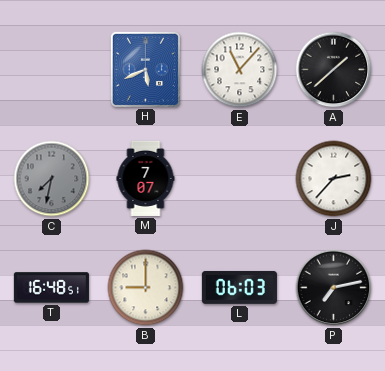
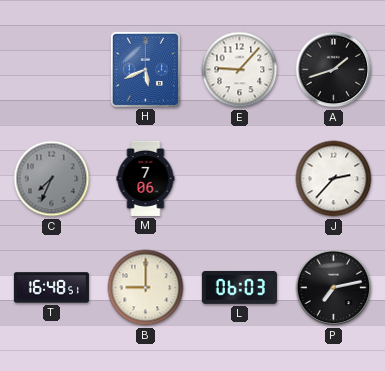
E: 11:07 -> 9:07
A: 1:38 -> 1:42
C: 7:32 -> 7:34
M: 7:07 -> 7:06
